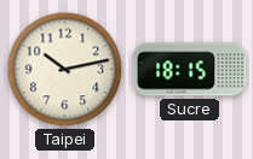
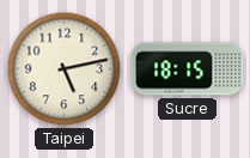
Taipei: 10:13 -> 5:13
